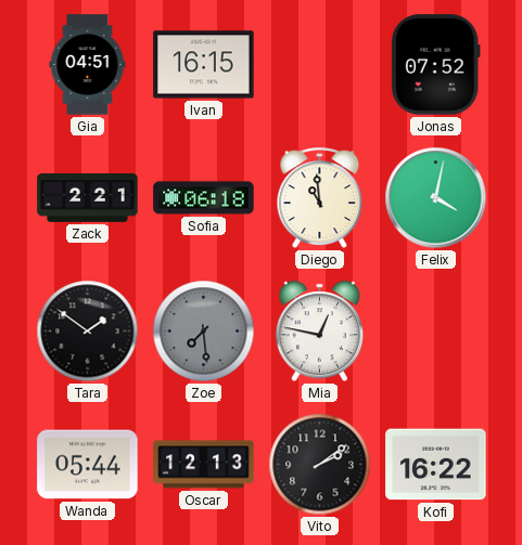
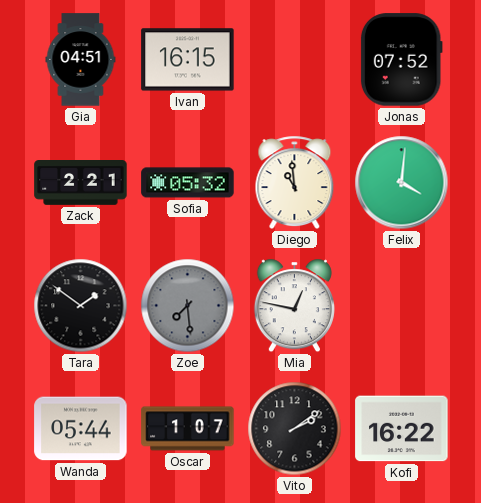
Sofia: 06:18 -> 05:32
Felix: 4:02 -> 4:01
Oscar: 12:13 -> 1:07
